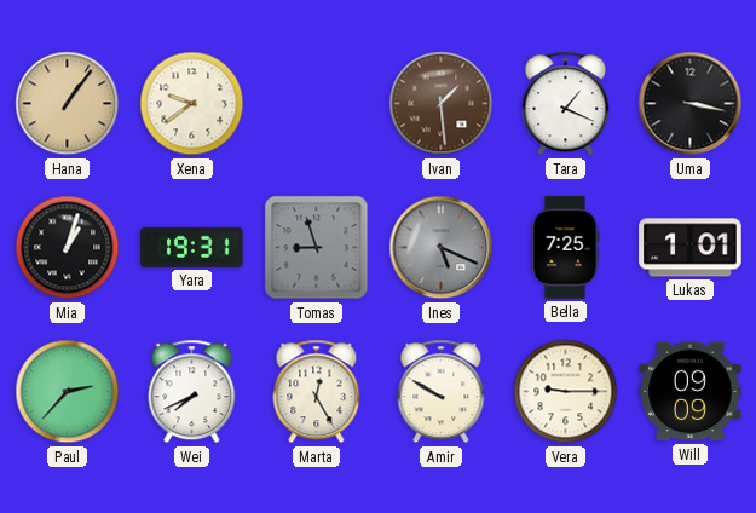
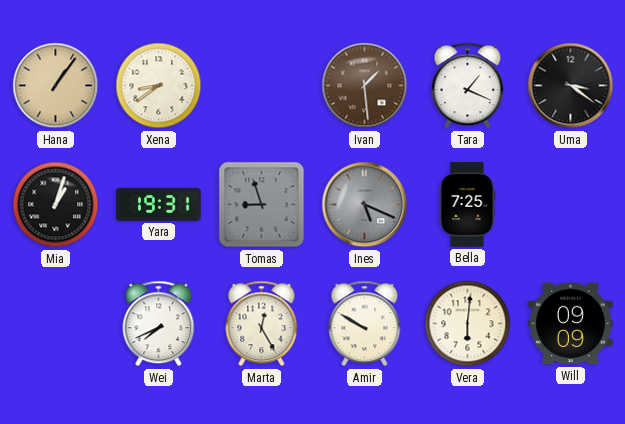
Xena: 9:39 -> 8:39
Uma: 3:17 -> 3:21
Lukas: 1:01 -> none
Paul: 2:37 -> none
Vera: 9:15 -> 6:01
